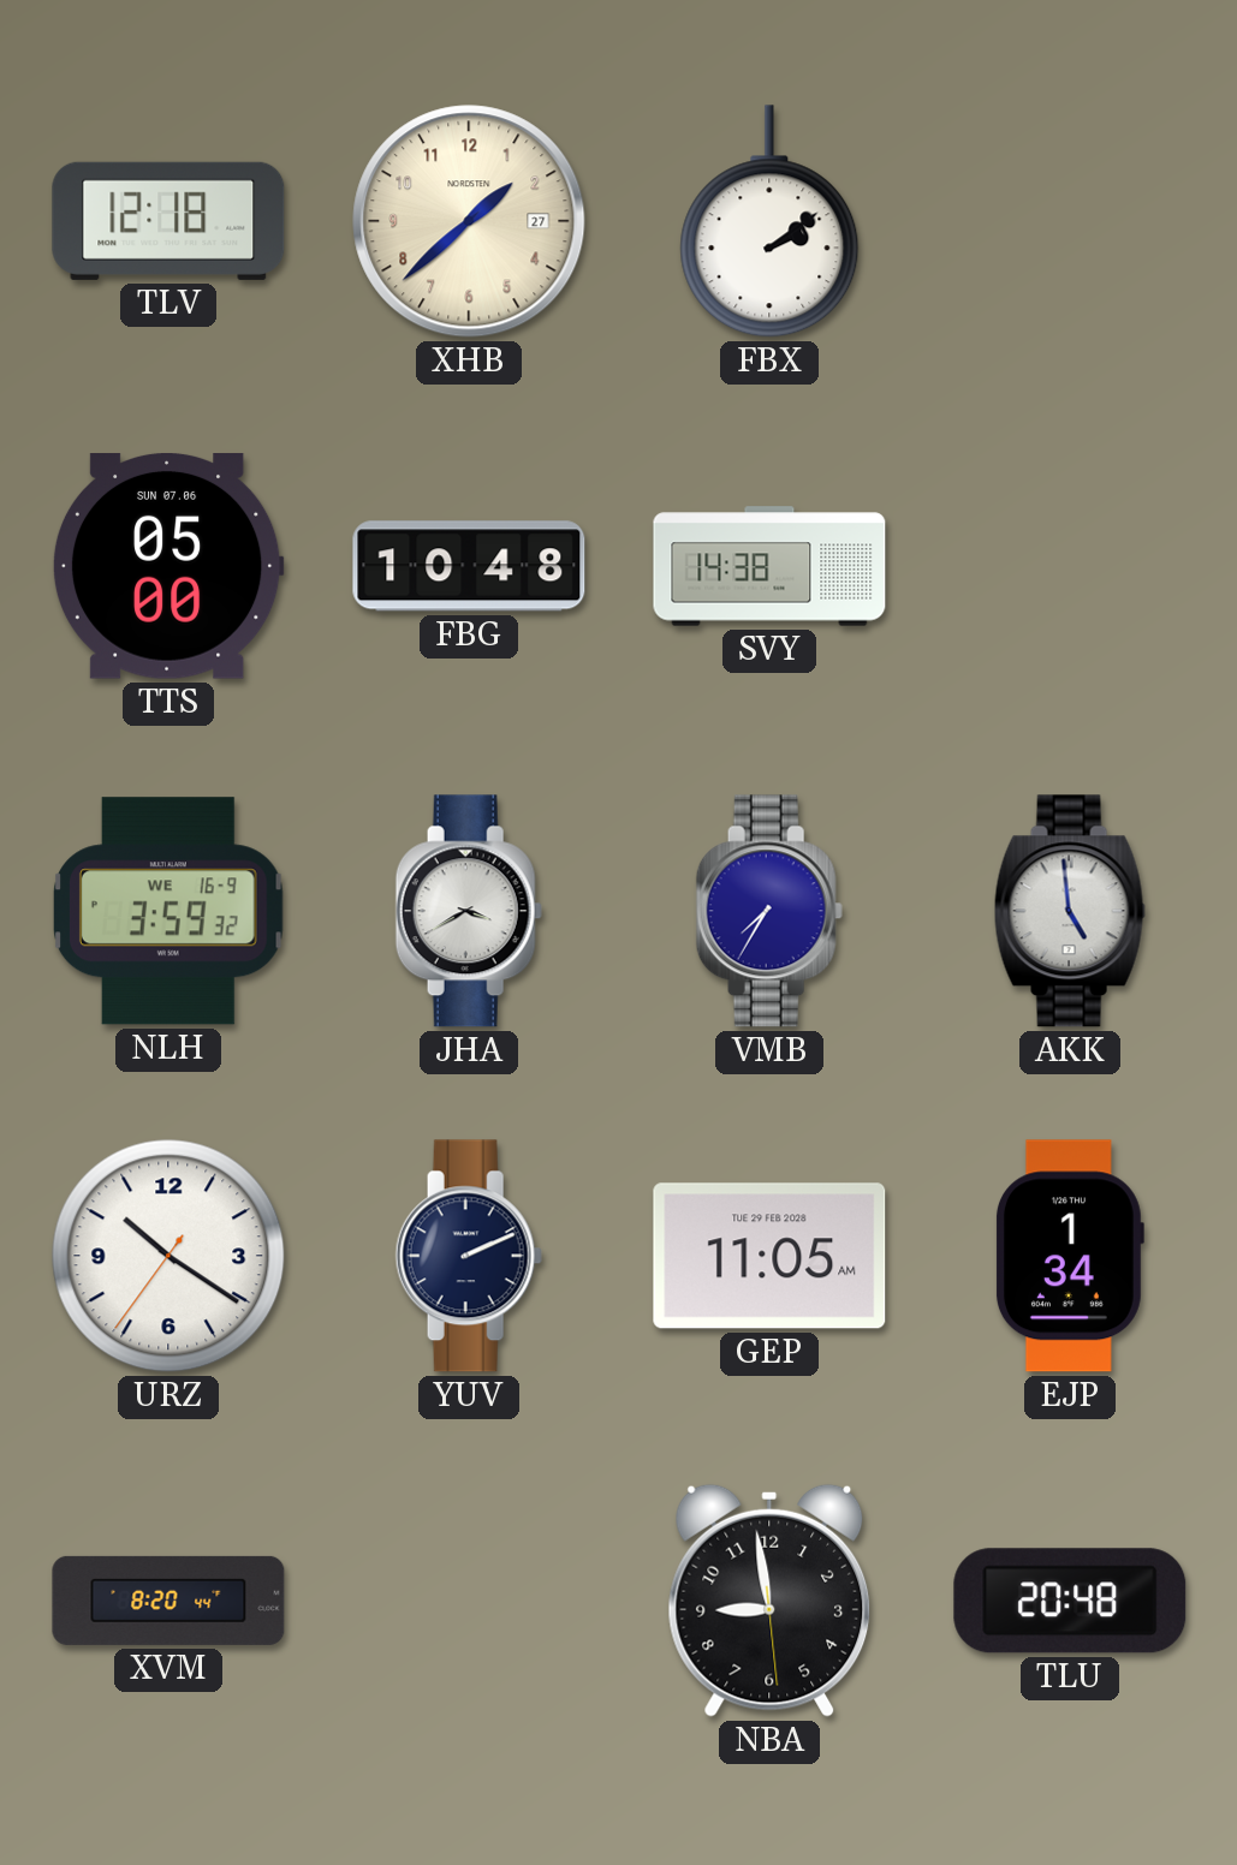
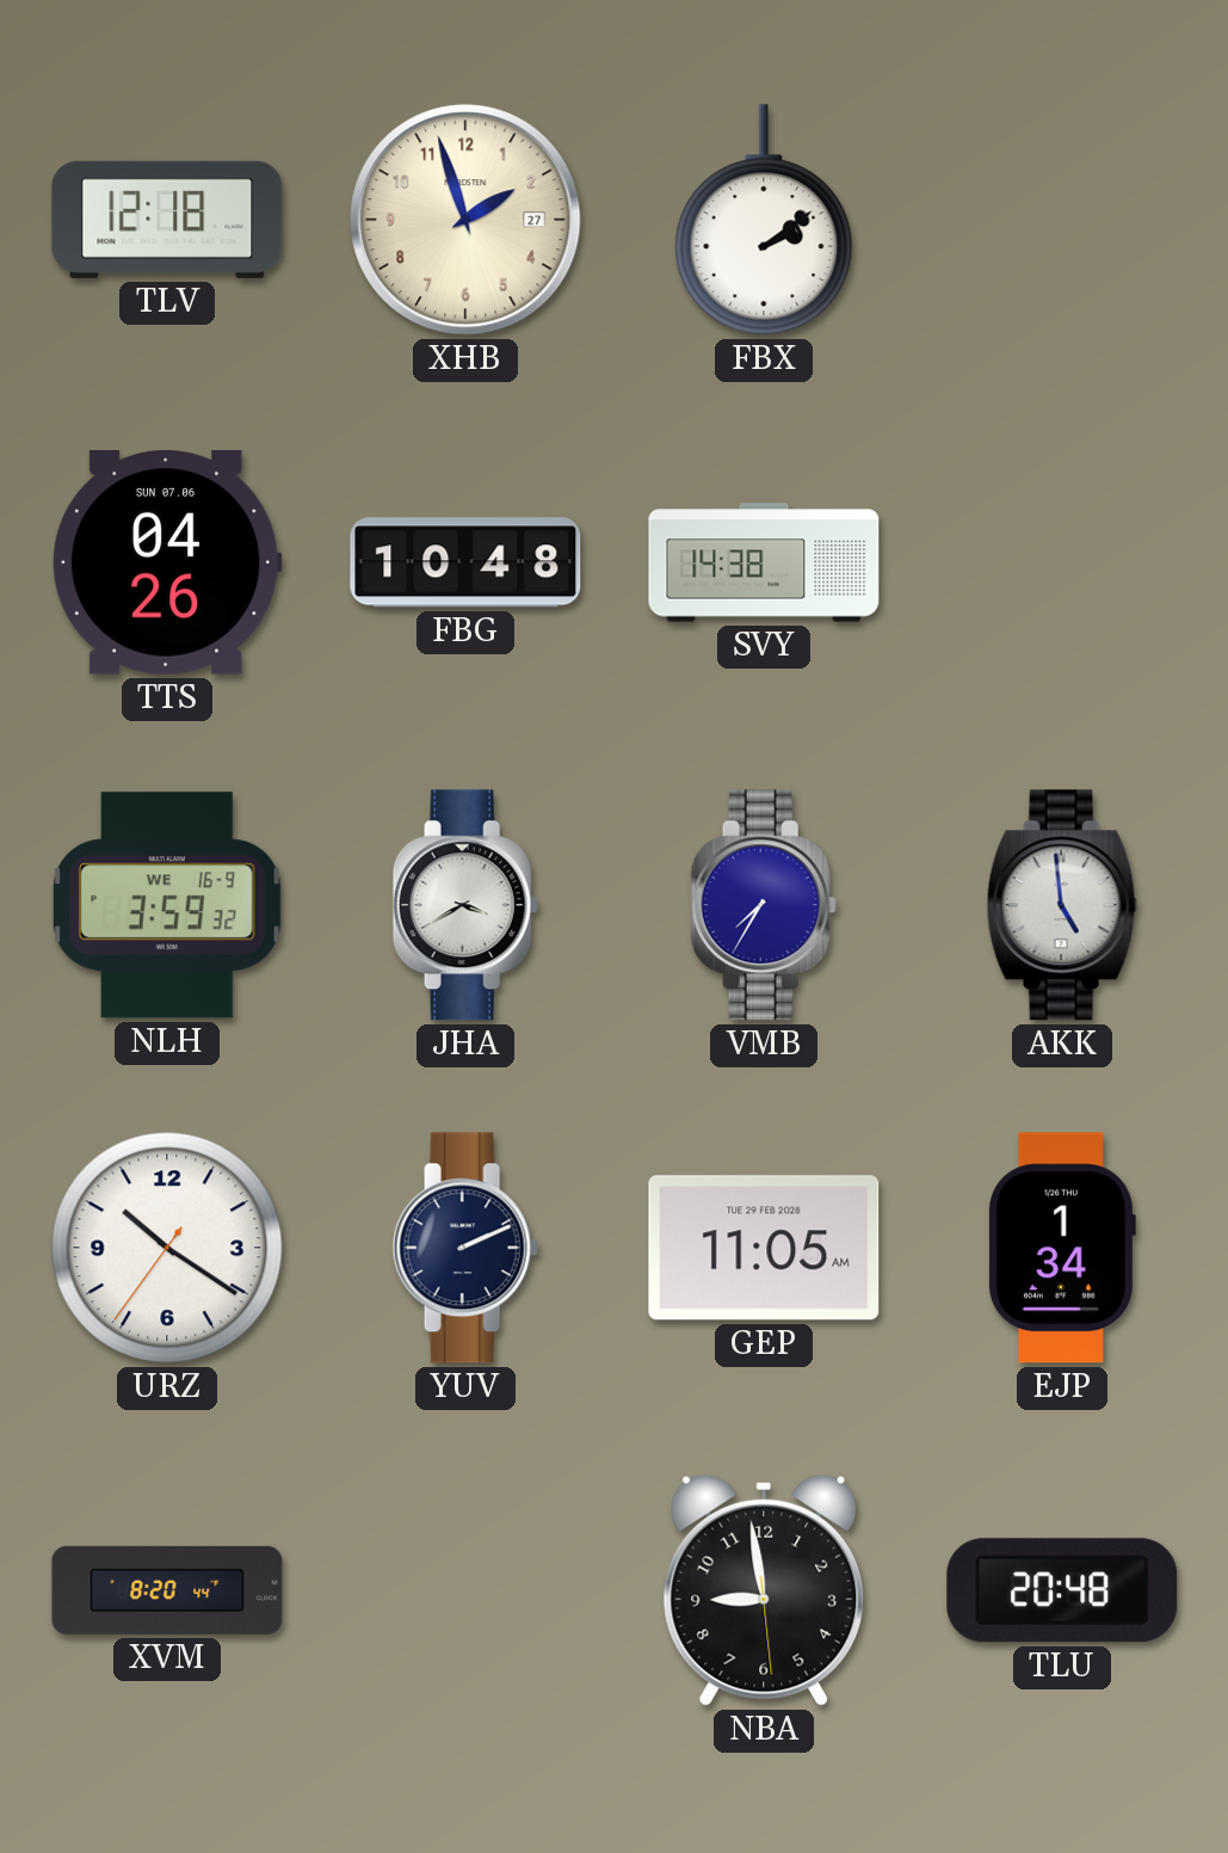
XHB: 1:38 -> 1:57
TTS: 05:00 -> 04:26
